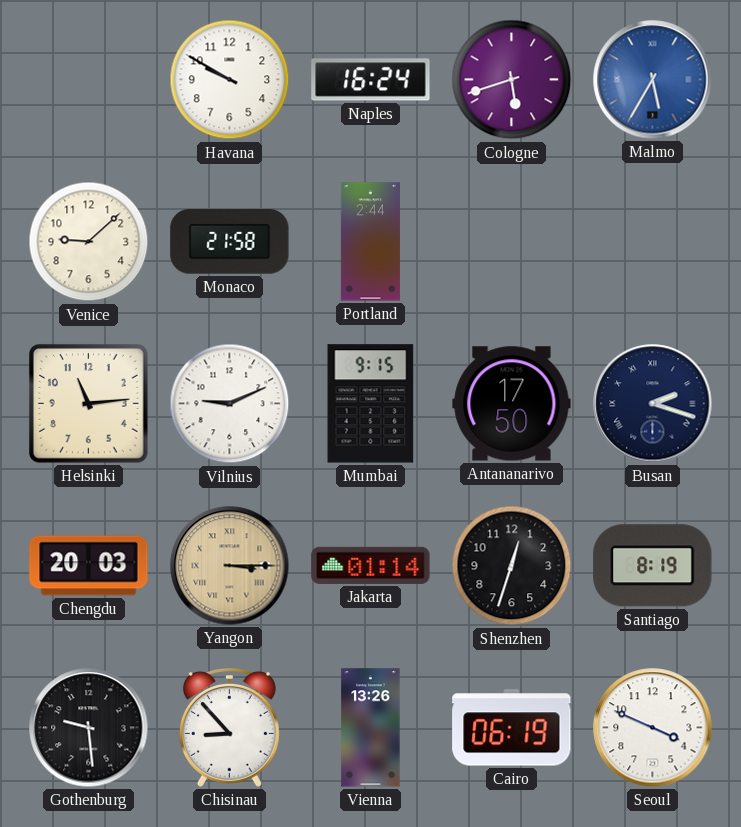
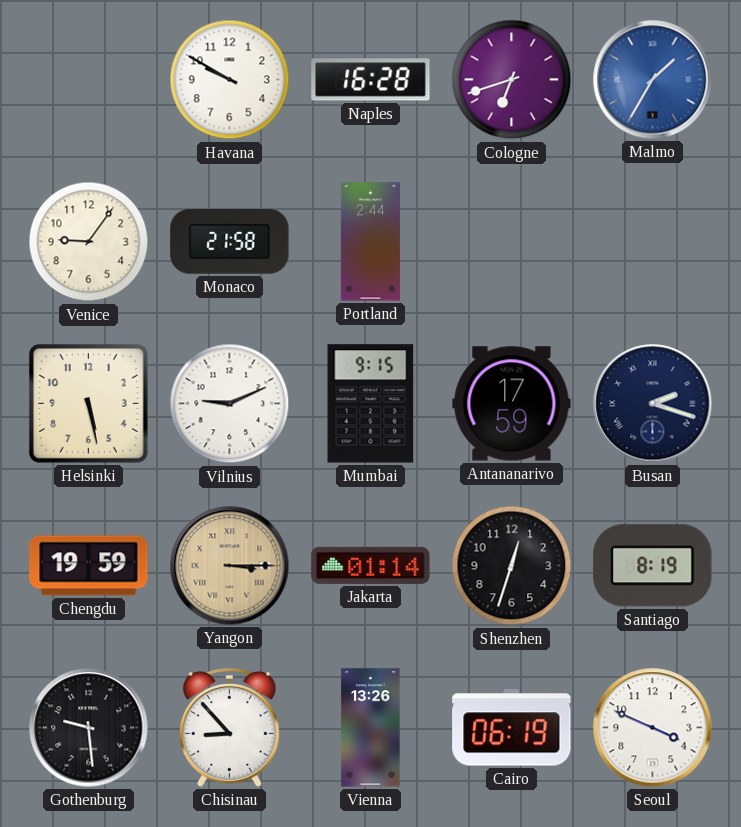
Naples: 16:24 -> 16:28
Cologne: 5:42 -> 6:42
Malmo: 5:35 -> 1:35
Venice: 9:08 -> 9:06
Helsinki: 11:14 -> 5:28
Antananarivo: 17:50 -> 17:59
Chengdu: 20:03 -> 19:59
